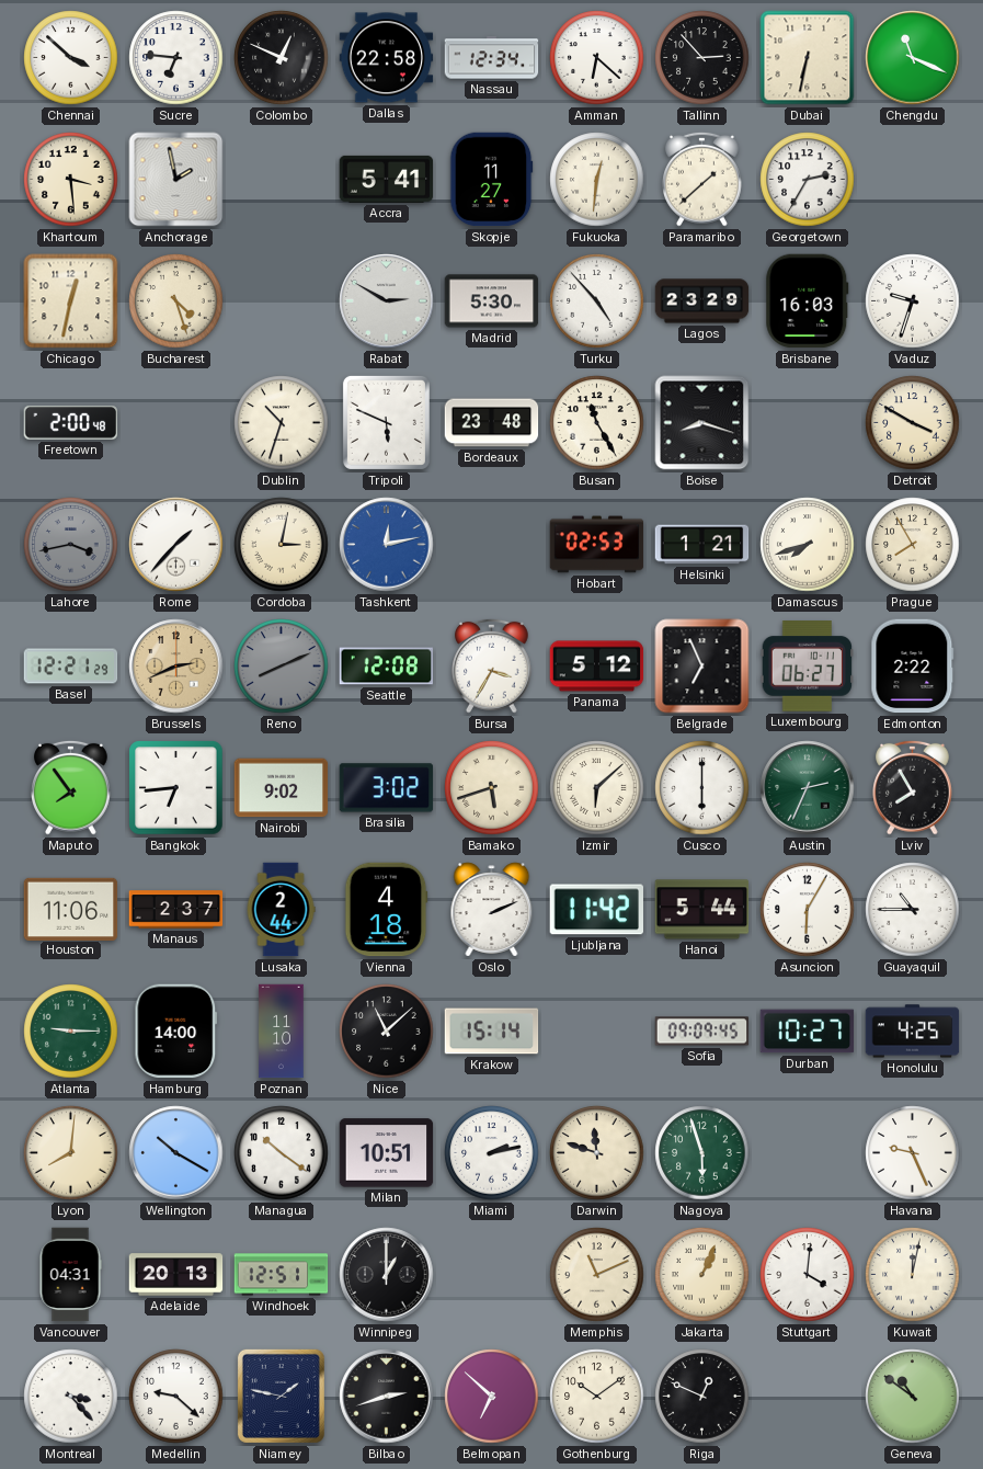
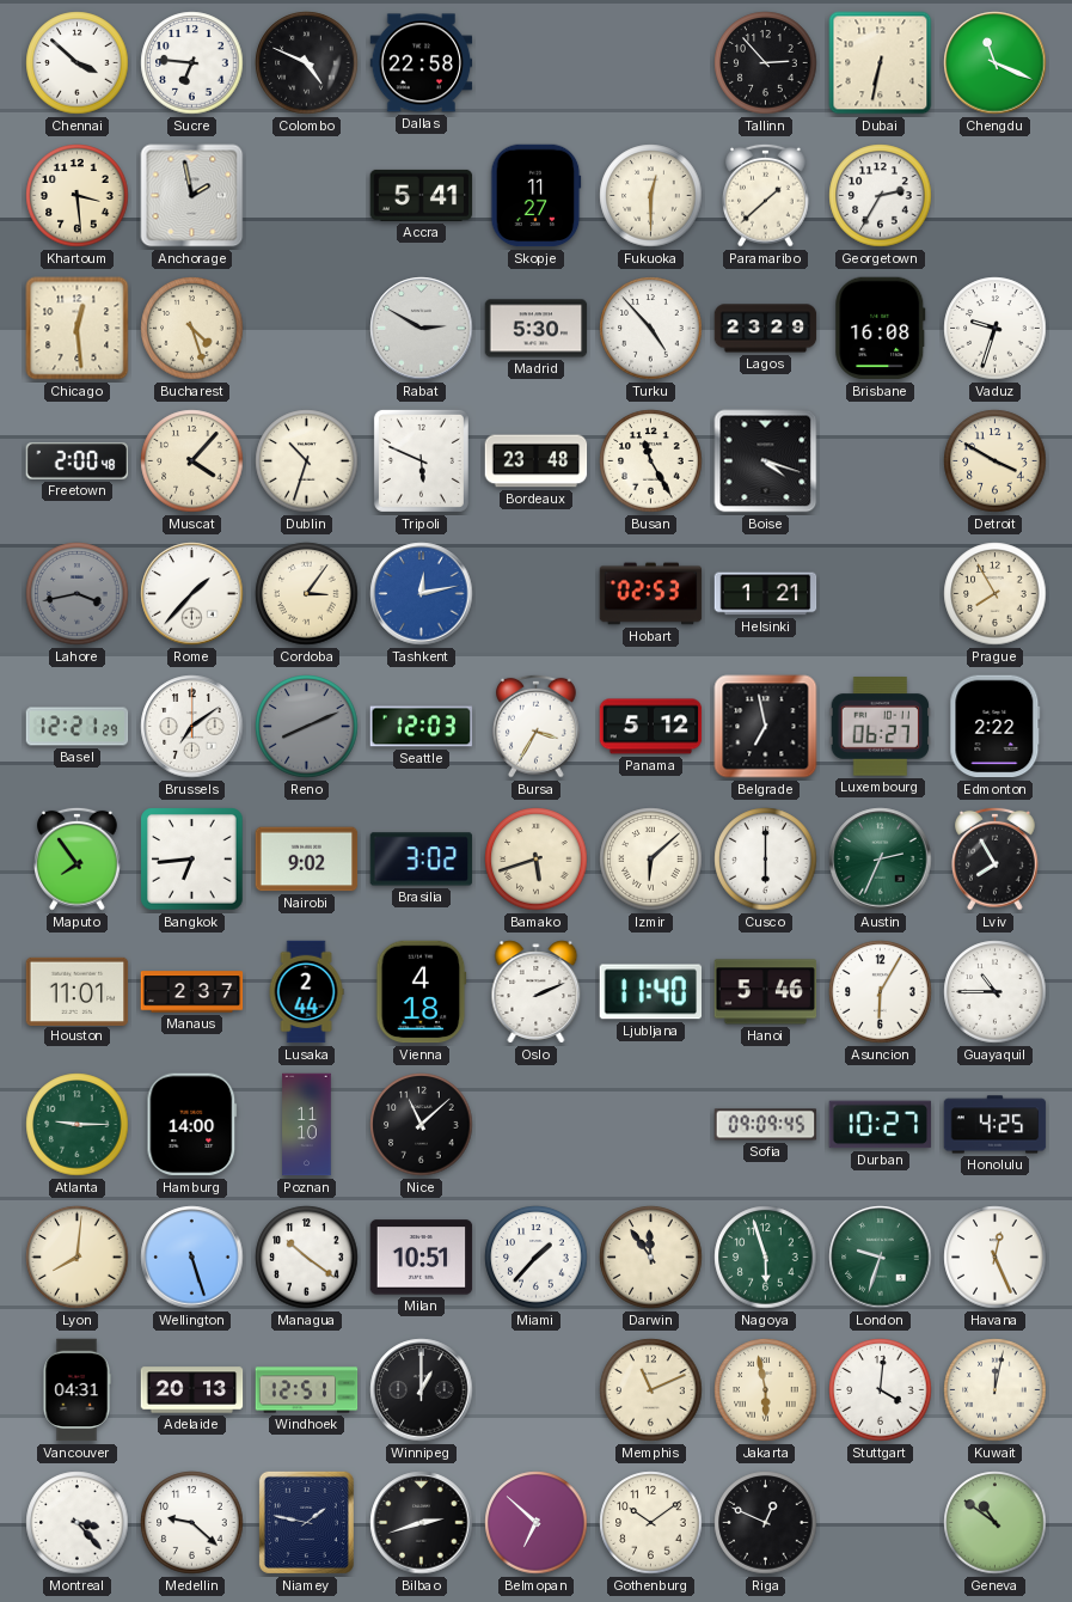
Colombo: 12:49 -> 4:49
Nassau: 12:34 -> none
Amman: 6:22 -> none
Fukuoka: 12:31 -> 12:30
Chicago: 12:32 -> 12:29
Brisbane: 16:03 -> 16:08
Muscat: none -> 4:07
Boise: 8:18 -> 4:18
Cordoba: 3:02 -> 3:06
Damascus: 7:42 -> none
Brussels: 2:41 -> 7:09
Brussels dial: champagne -> white
Seattle: 12:08 -> 12:03
Belgrade: 6:56 -> 6:58
Houston: 11:06 -> 11:01
Ljubljana: 11:42 -> 11:40
Hanoi: 5:44 -> 5:46
Krakow: 15:14 -> none
Wellington: 10:20 -> 5:27
Miami: 2:13 -> 1:37
Darwin: 11:48 -> 11:54
London: none -> 9:33
Havana: 9:26 -> 12:26
Jakarta: 1:04 -> 5:58
